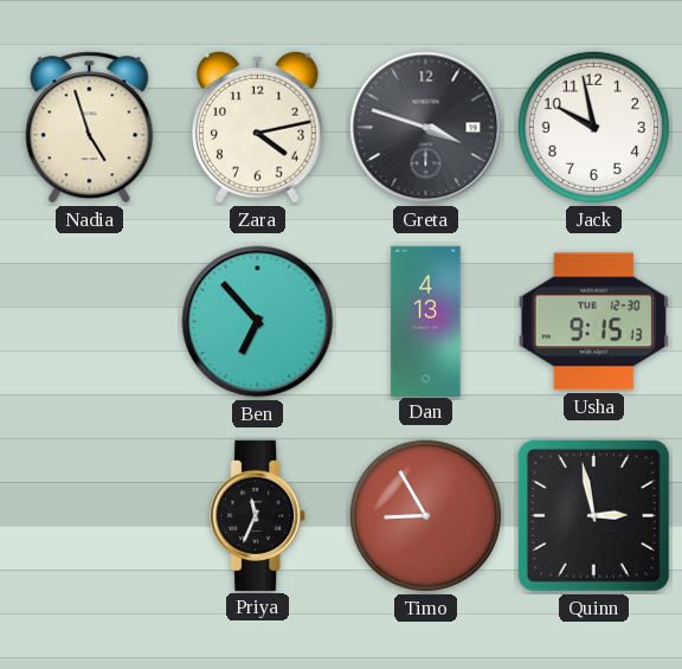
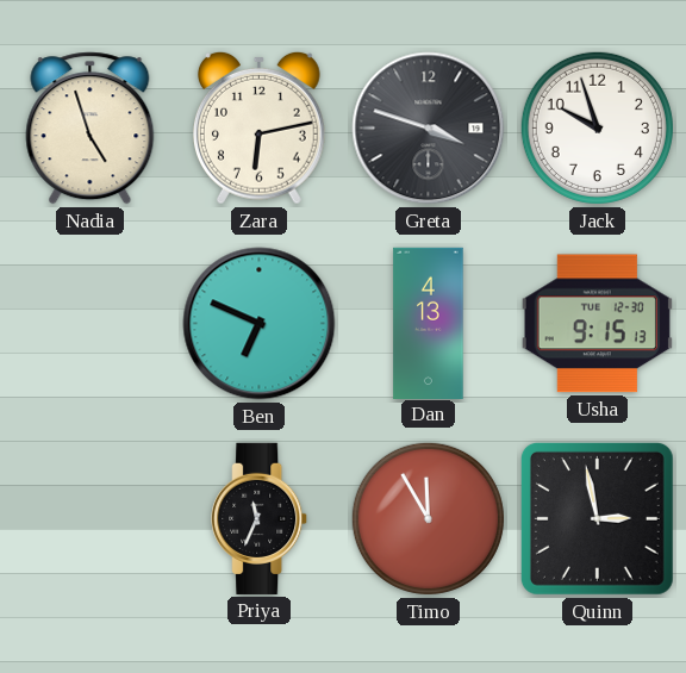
Zara: 4:13 -> 6:13
Jack: 9:58 -> 9:57
Ben: 6:53 -> 6:49
Timo: 8:55 -> 11:55
